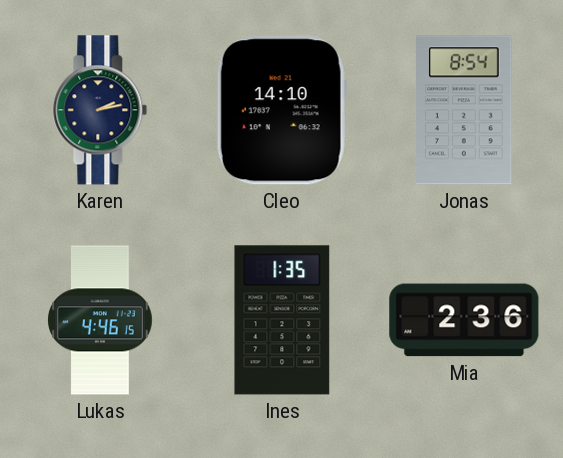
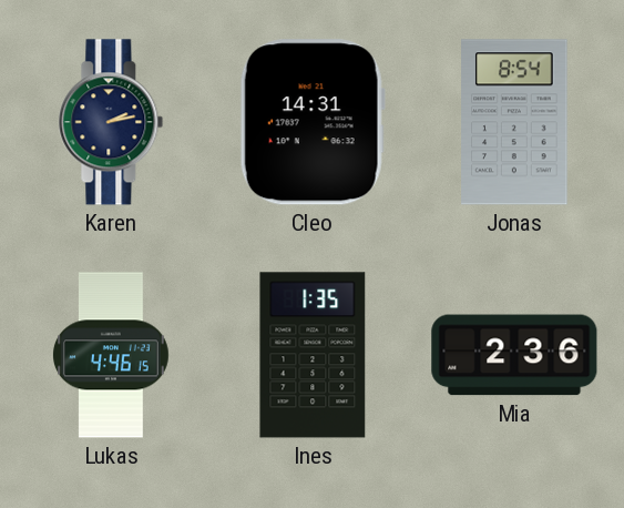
Cleo: 14:10 -> 14:31
